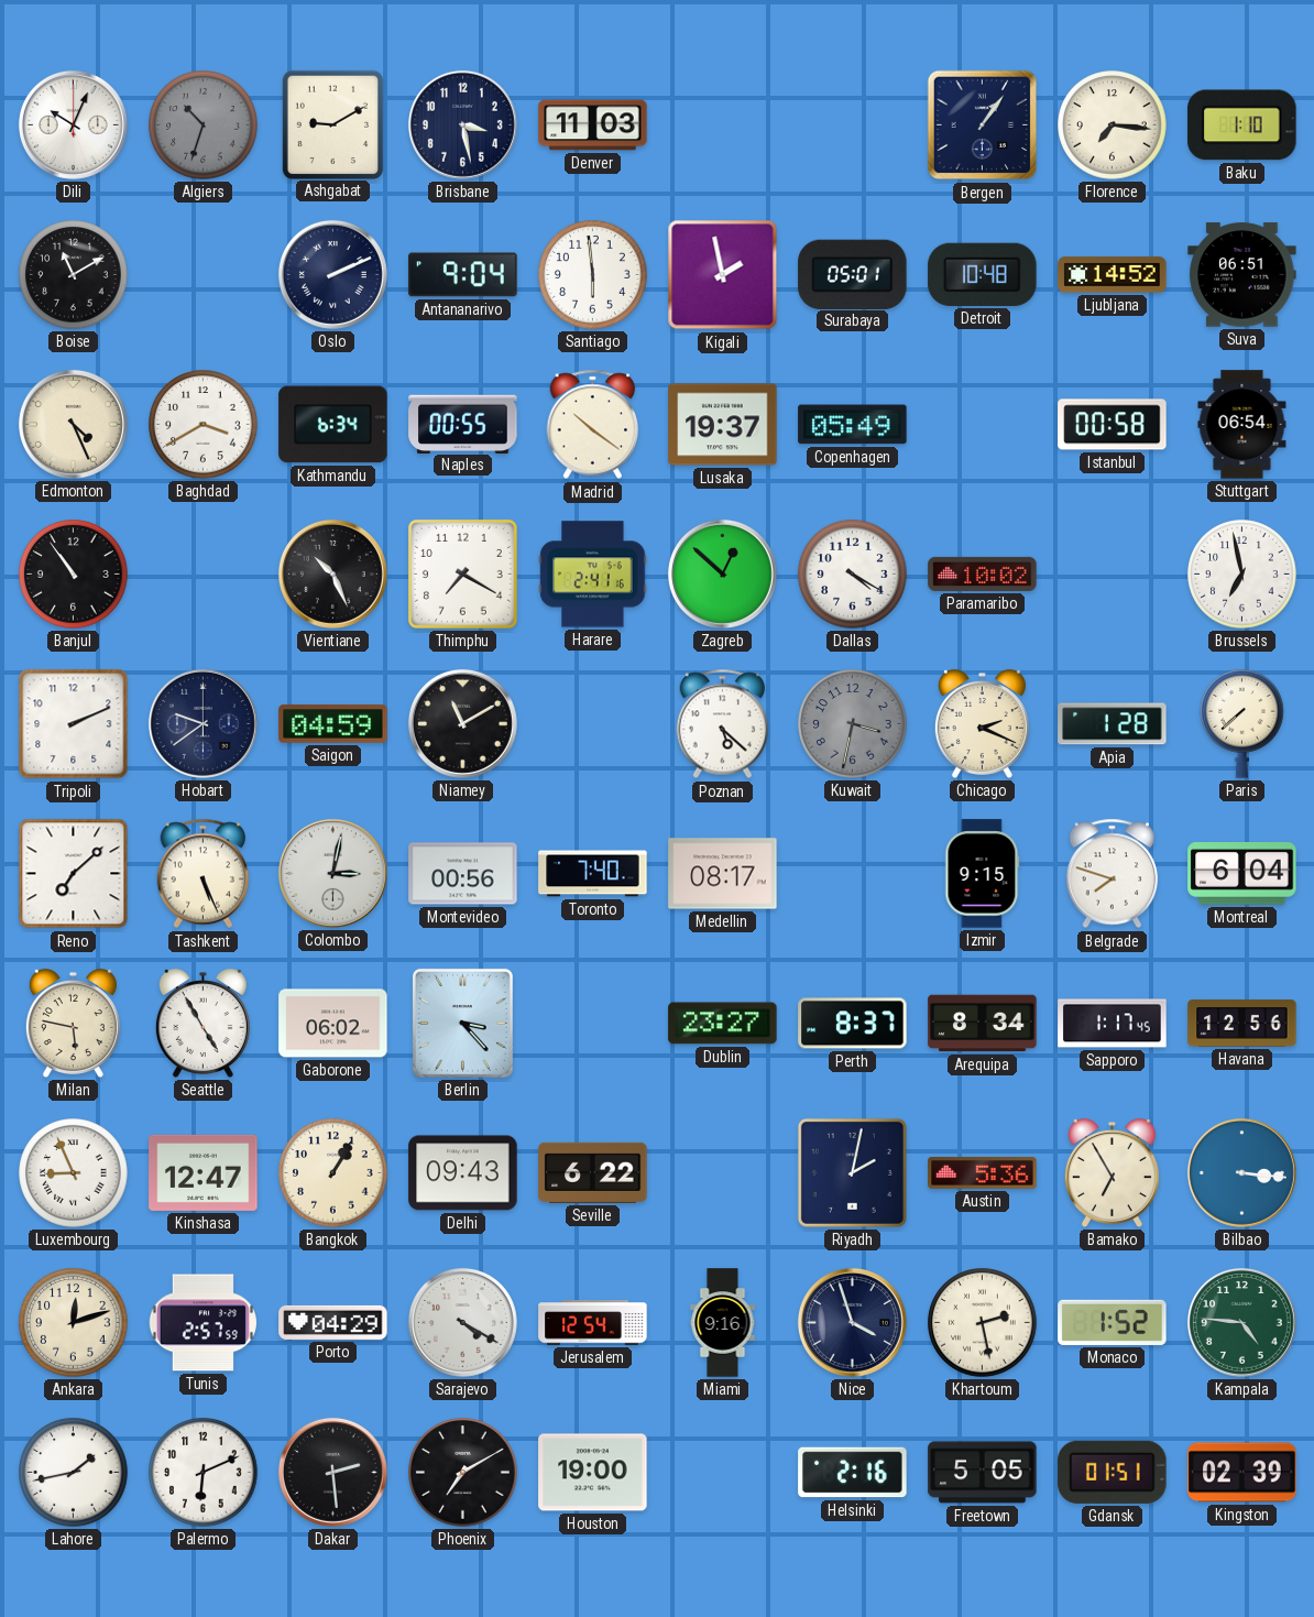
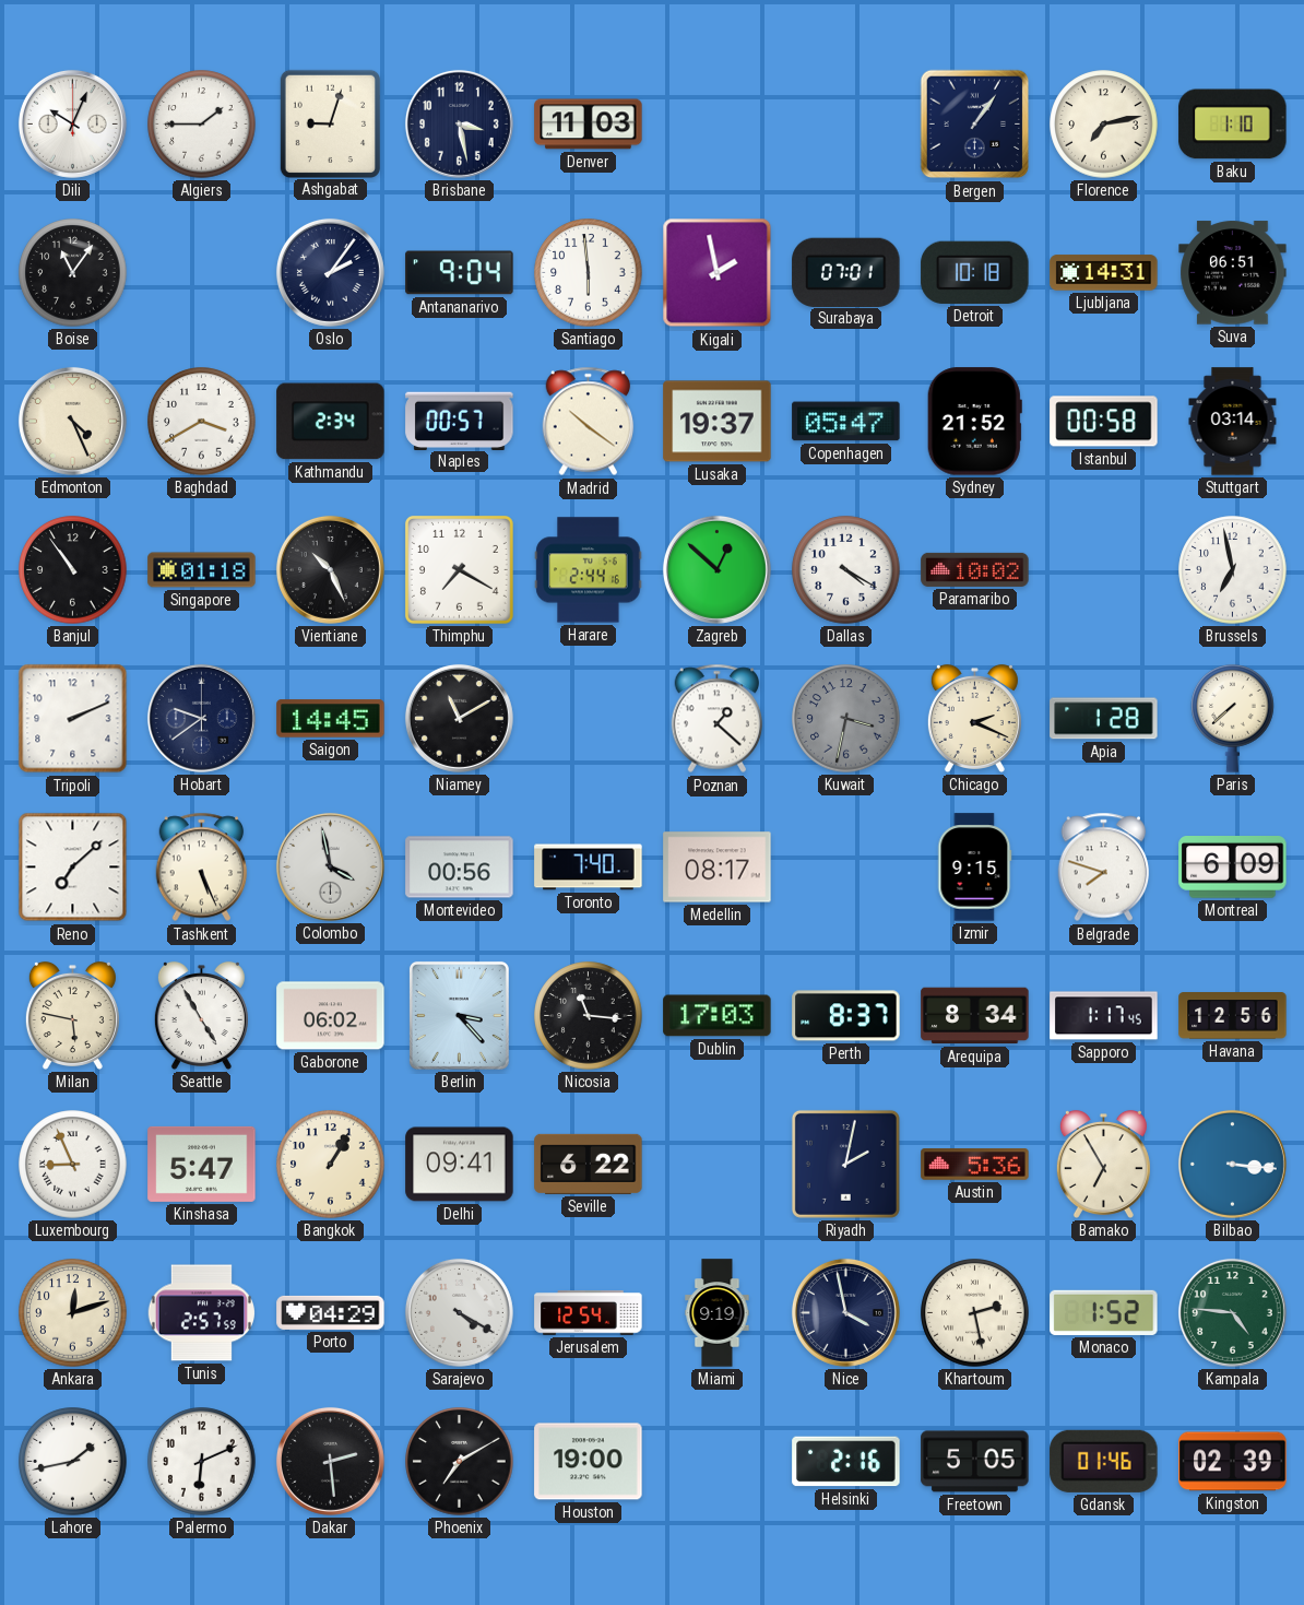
Algiers: 10:33 -> 1:45
Algiers dial: grey -> white
Ashgabat: 9:10 -> 9:03
Florence: 7:16 -> 7:13
Boise: 11:10 -> 11:06
Oslo: 2:11 -> 2:06
Surabaya: 05:01 -> 07:01
Detroit: 10:48 -> 10:18
Ljubljana: 14:52 -> 14:31
Kathmandu: 6:34 -> 2:34
Naples: 00:55 -> 00:57
Copenhagen: 05:49 -> 05:47
Sydney: none -> 21:52
Stuttgart: 06:54 -> 03:14
Singapore: none -> 01:18
Harare: 2:41 -> 2:44
Saigon: 04:59 -> 14:45
Poznan: 5:22 -> 1:22
Colombo: 3:02 -> 3:58
Montreal: 6:04 -> 6:09
Nicosia: none -> 11:16
Dublin: 23:27 -> 17:03
Kinshasa: 12:47 -> 5:47
Delhi: 09:43 -> 09:41
Miami: 9:16 -> 9:19
Nice: 3:57 -> 3:58
Gdansk: 01:51 -> 01:46
